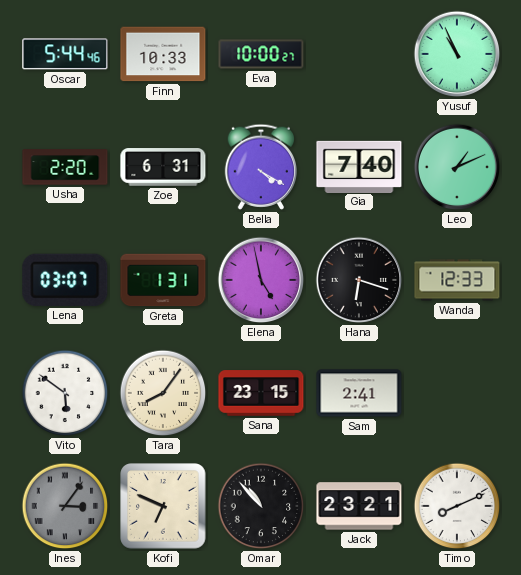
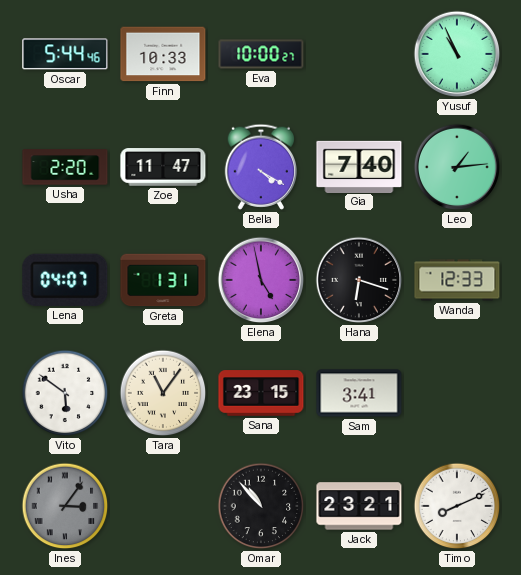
Zoe: 6:31 -> 11:47
Leo: 1:11 -> 1:14
Lena: 03:07 -> 04:07
Tara: 8:06 -> 11:06
Sam: 2:41 -> 3:41
Kofi: 6:49 -> none
